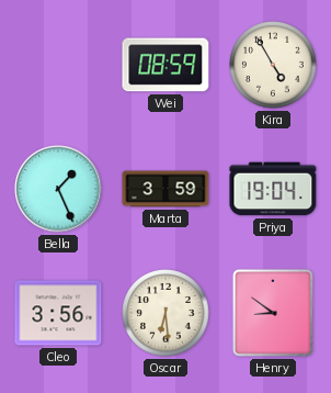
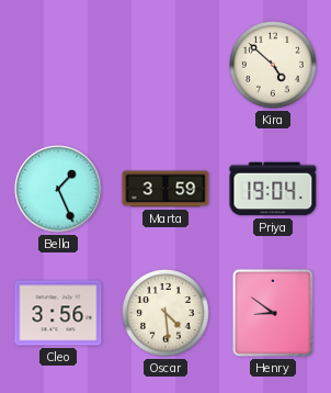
Wei: 08:59 -> none
Kira: 4:55 -> 4:52
Oscar: 6:29 -> 4:29
